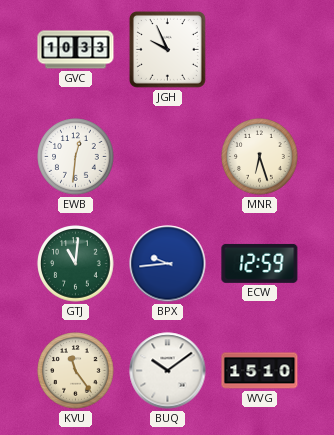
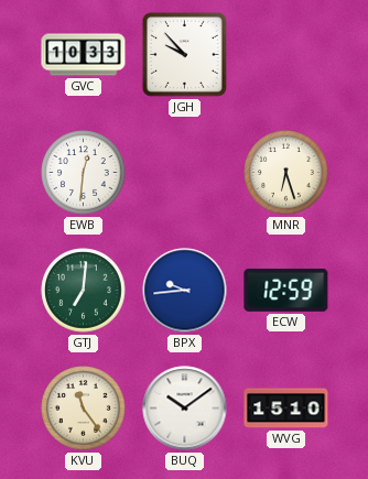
JGH: 9:56 -> 9:53
GTJ: 11:01 -> 7:01
